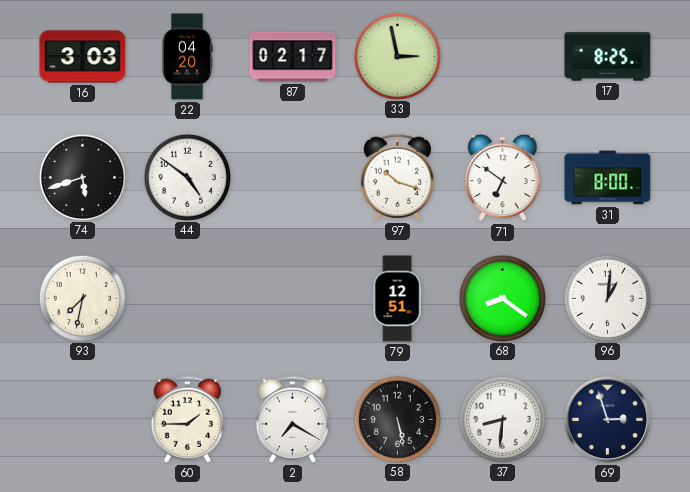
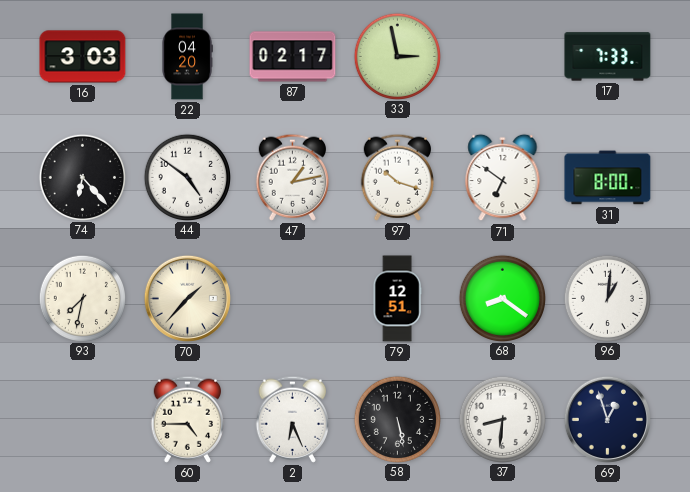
17: 8:25 -> 7:33
74: 5:42 -> 6:23
47: none -> 1:13
70: none -> 1:37
60: 1:45 -> 4:45
2: 7:20 -> 6:26
69: 2:57 -> 12:57
